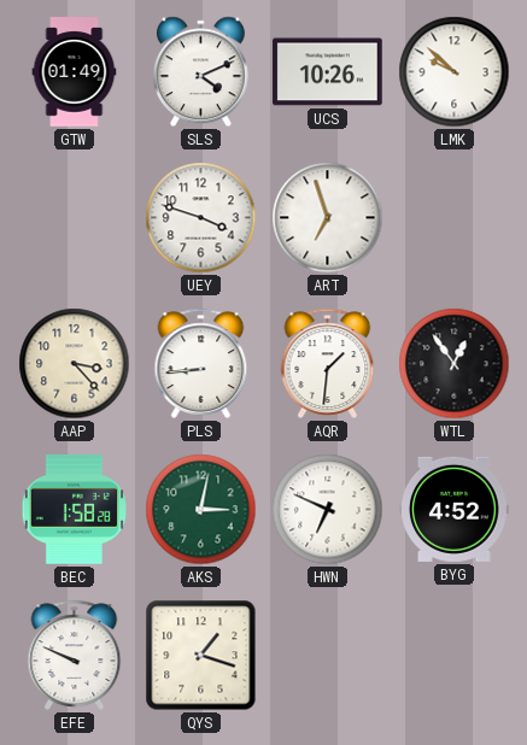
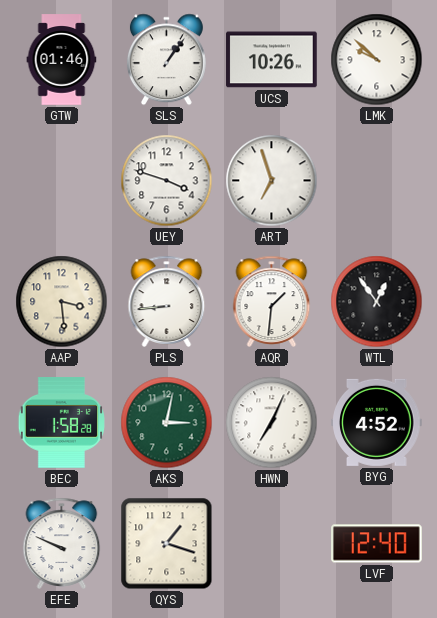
GTW: 01:49 -> 01:46
SLS: 4:11 -> 1:06
AAP: 3:23 -> 3:29
HWN: 6:49 -> 7:04
LVF: none -> 12:40
